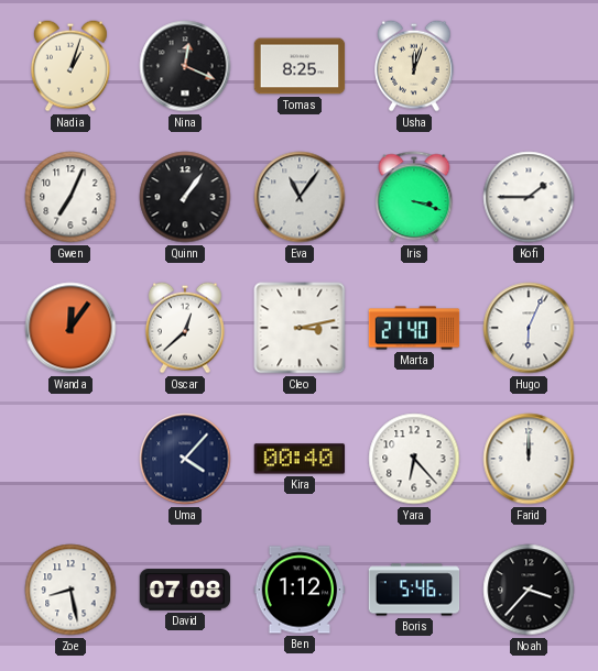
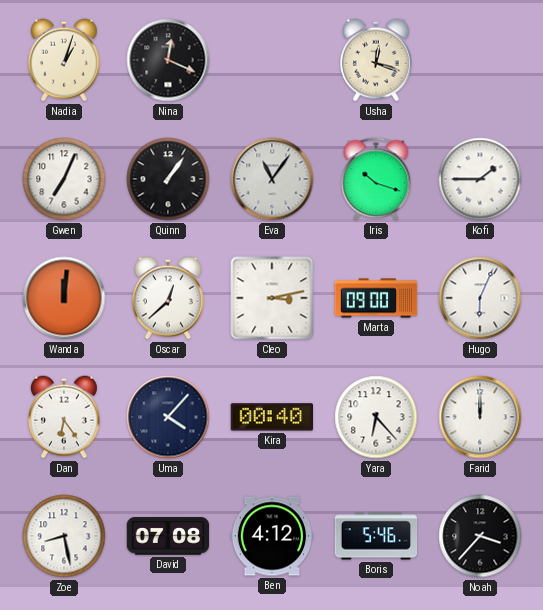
Tomas: 8:25 -> none
Usha: 12:03 -> 12:18
Iris: 3:18 -> 10:18
Wanda: 12:06 -> 12:01
Marta: 21:40 -> 09:00
Dan: none -> 6:24
Ben: 1:12 -> 4:12
